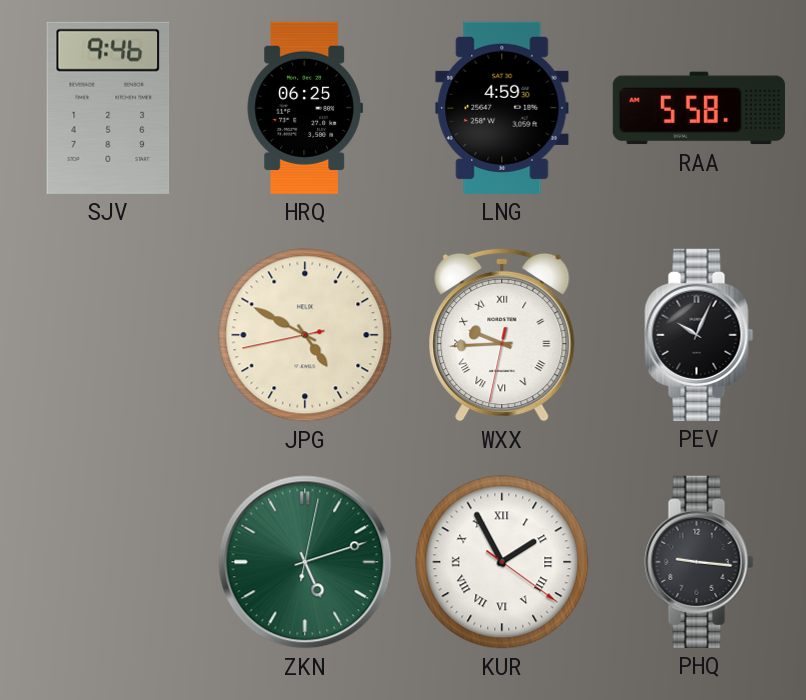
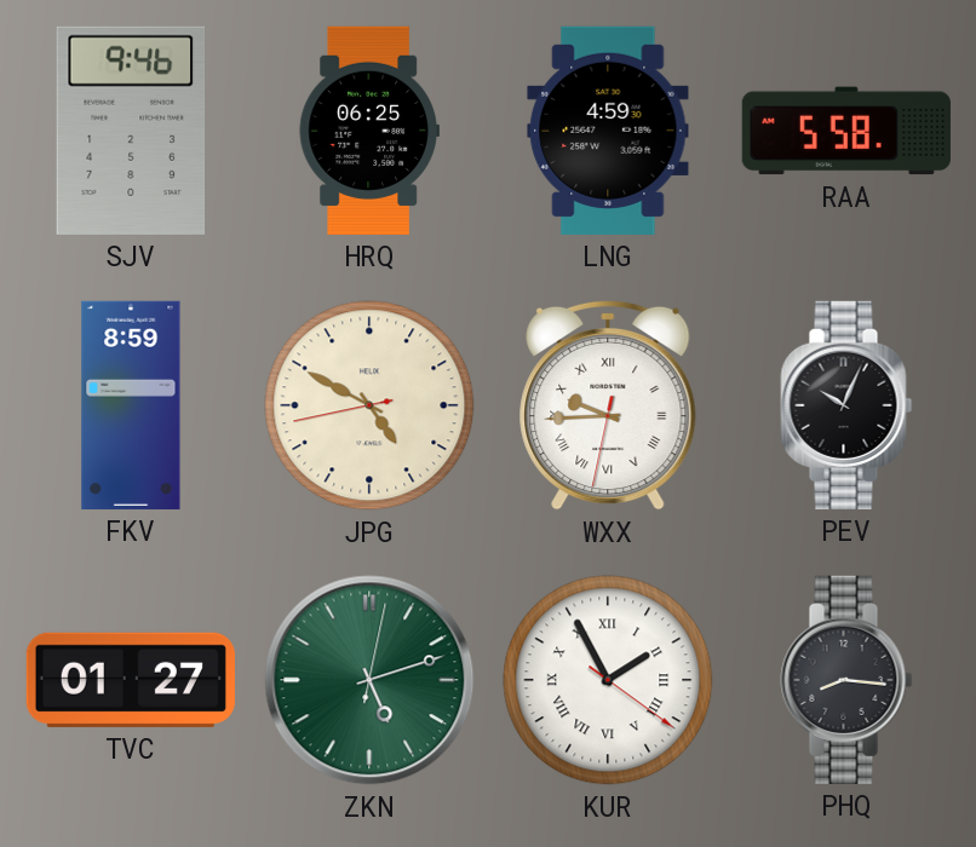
FKV: none -> 8:59
TVC: none -> 01:27
PHQ: 9:16 -> 8:16
